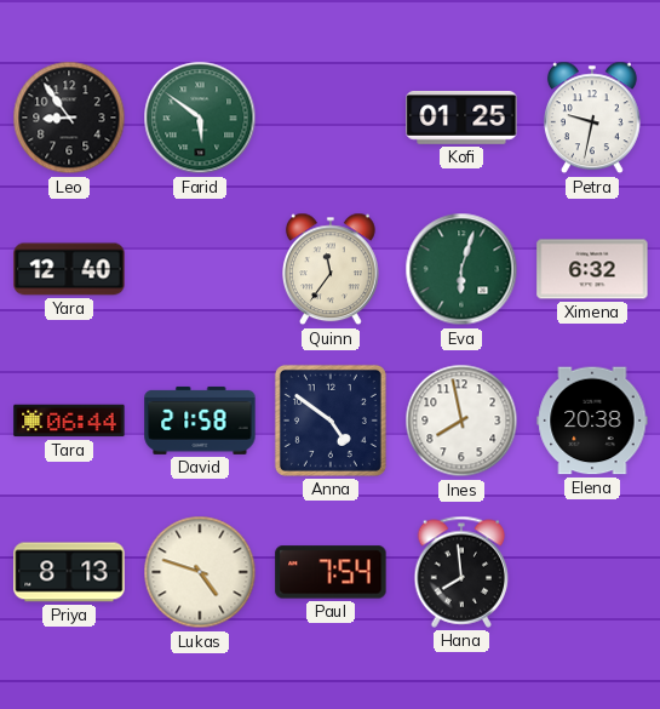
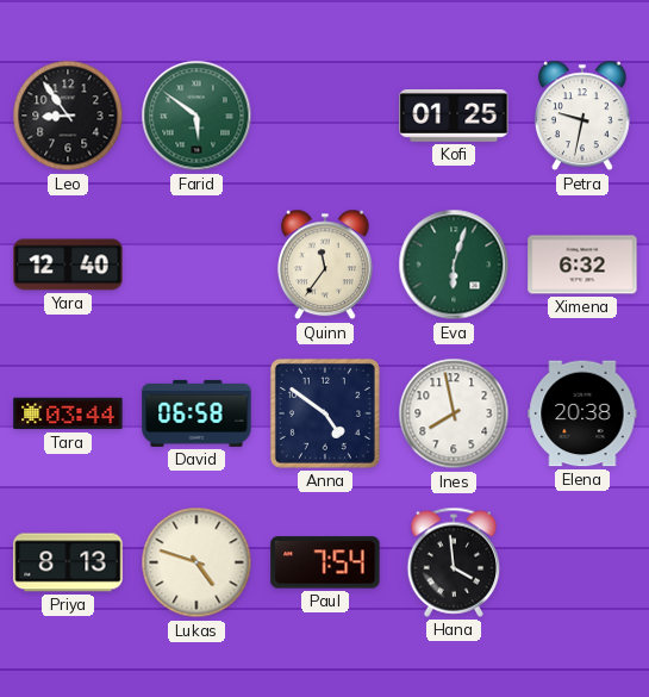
Tara: 06:44 -> 03:44
David: 21:58 -> 06:58
Hana: 7:59 -> 3:59
